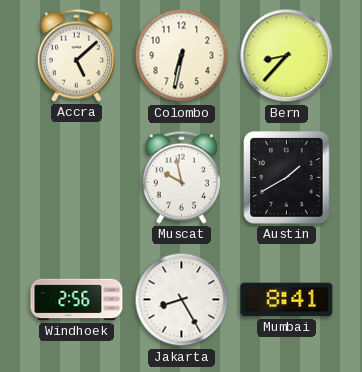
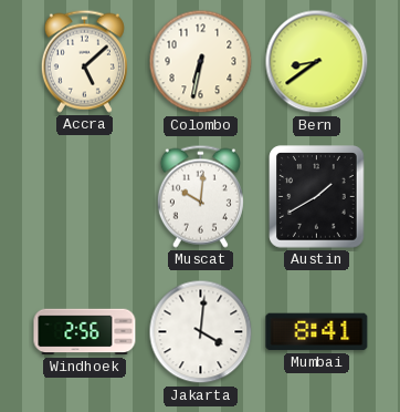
Bern: 8:37 -> 8:39
Muscat: 9:58 -> 10:01
Jakarta: 8:25 -> 4:01
